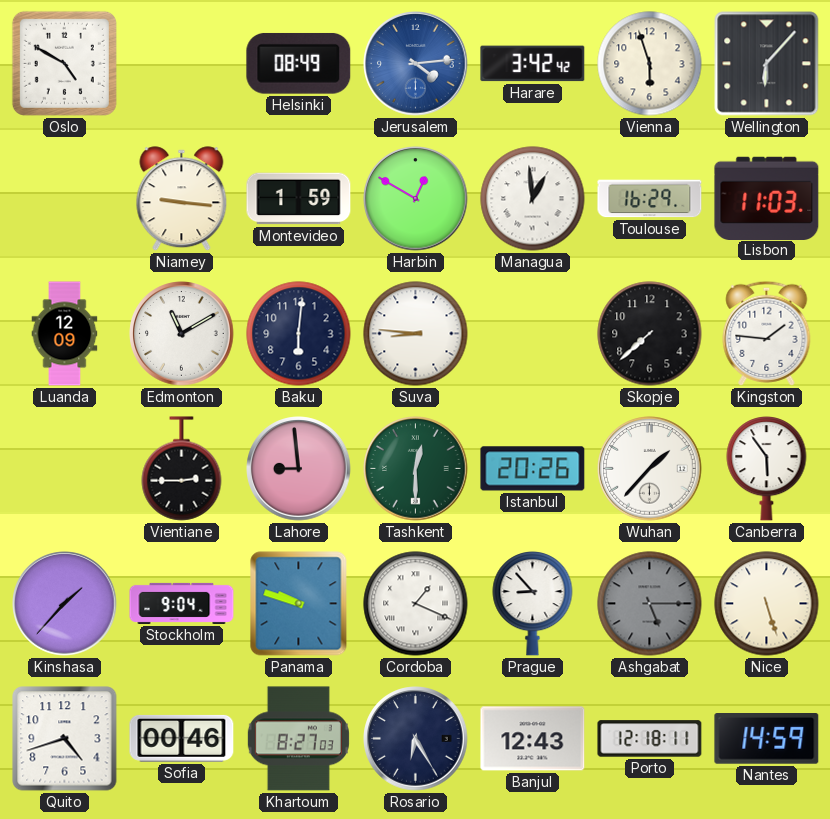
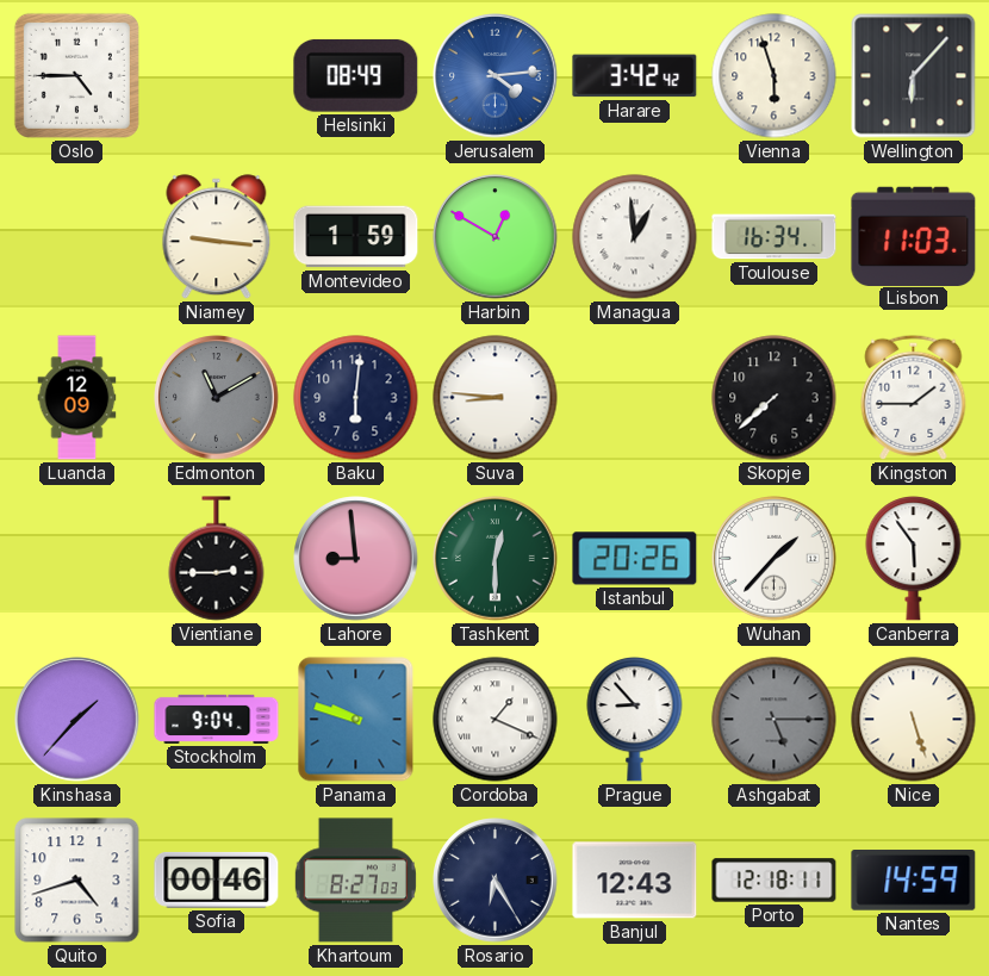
Oslo: 4:50 -> 4:45
Toulouse: 16:29 -> 16:34
Edmonton dial: white -> grey
Kingston: 1:46 -> 1:45
